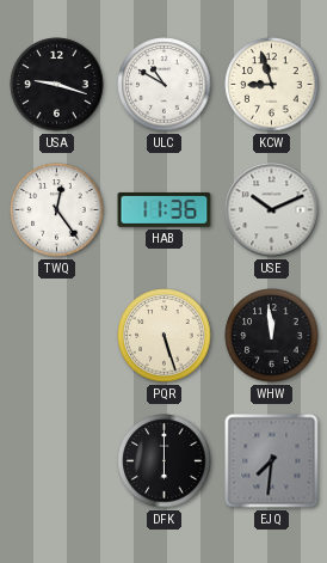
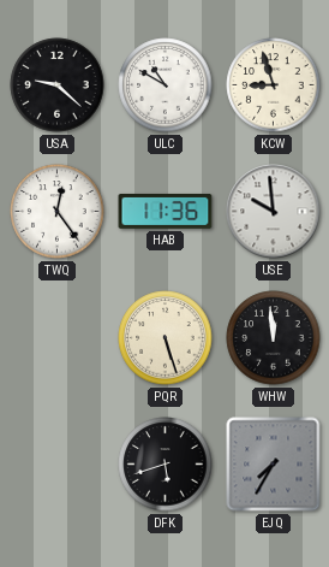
USA: 9:18 -> 9:22
USE: 10:11 -> 9:59
DFK: 6:00 -> 5:42
EJQ: 7:31 -> 7:35
